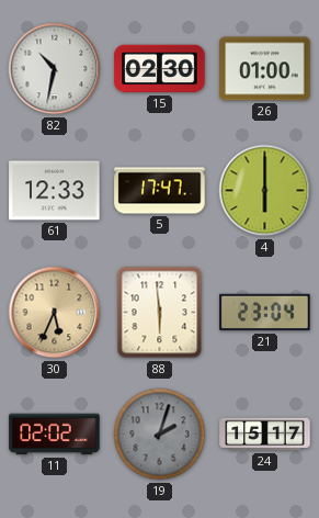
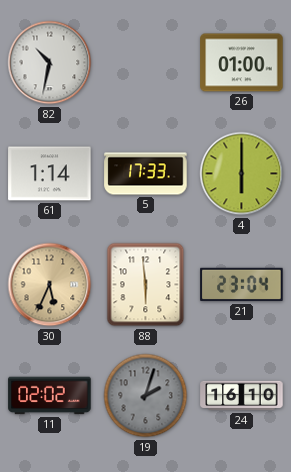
15: 02:30 -> none
61: 12:33 -> 1:14
5: 17:47 -> 17:33
24: 15:17 -> 16:10
